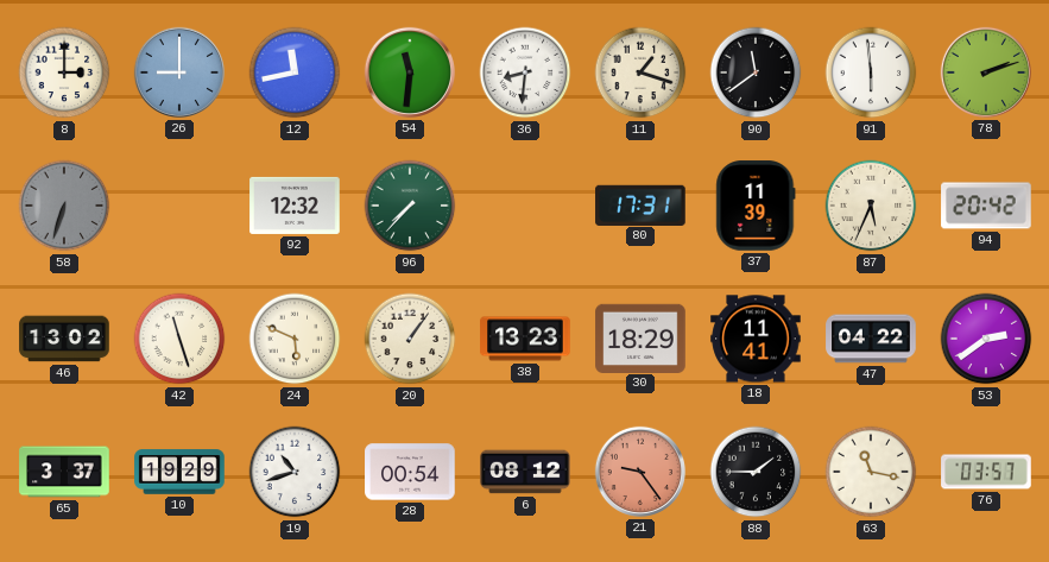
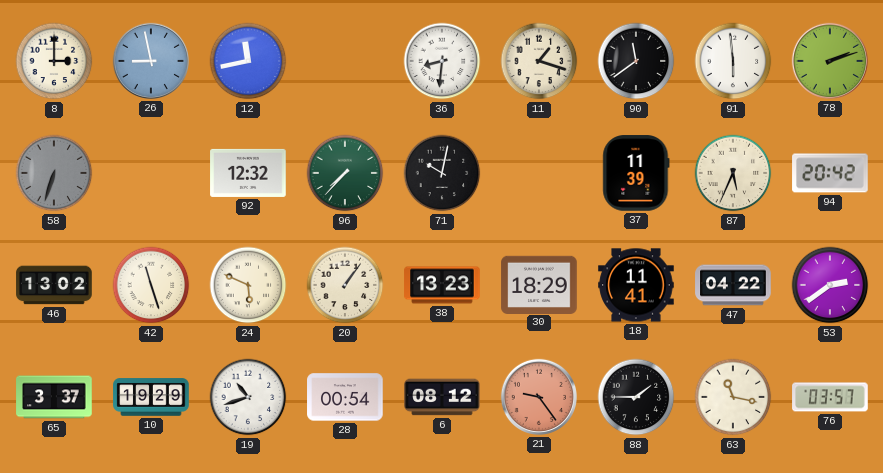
26: 9:00 -> 8:58
54: 11:31 -> none
71: none -> 10:02
80: 17:31 -> none
